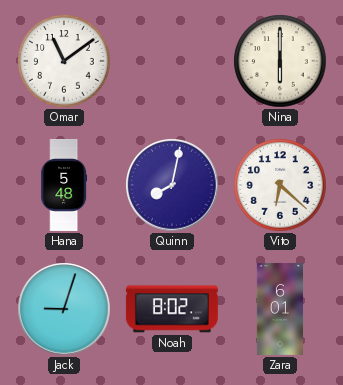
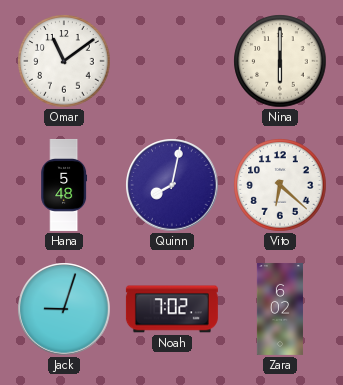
Noah: 8:02 -> 7:02
Zara: 6:01 -> 6:02
